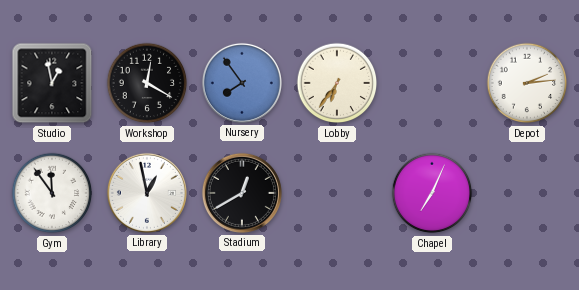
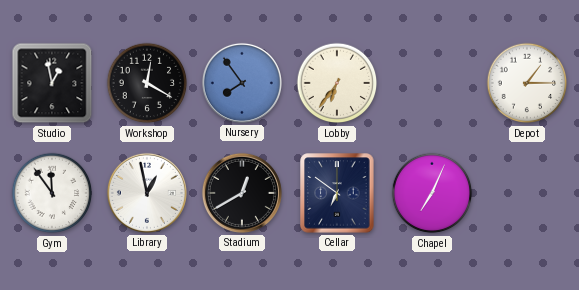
Depot: 2:14 -> 1:15
Cellar: none -> 6:51
